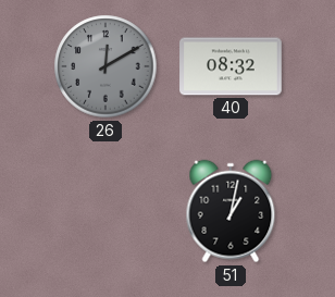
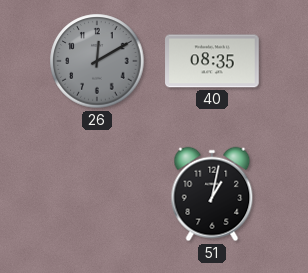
40: 08:32 -> 08:35
